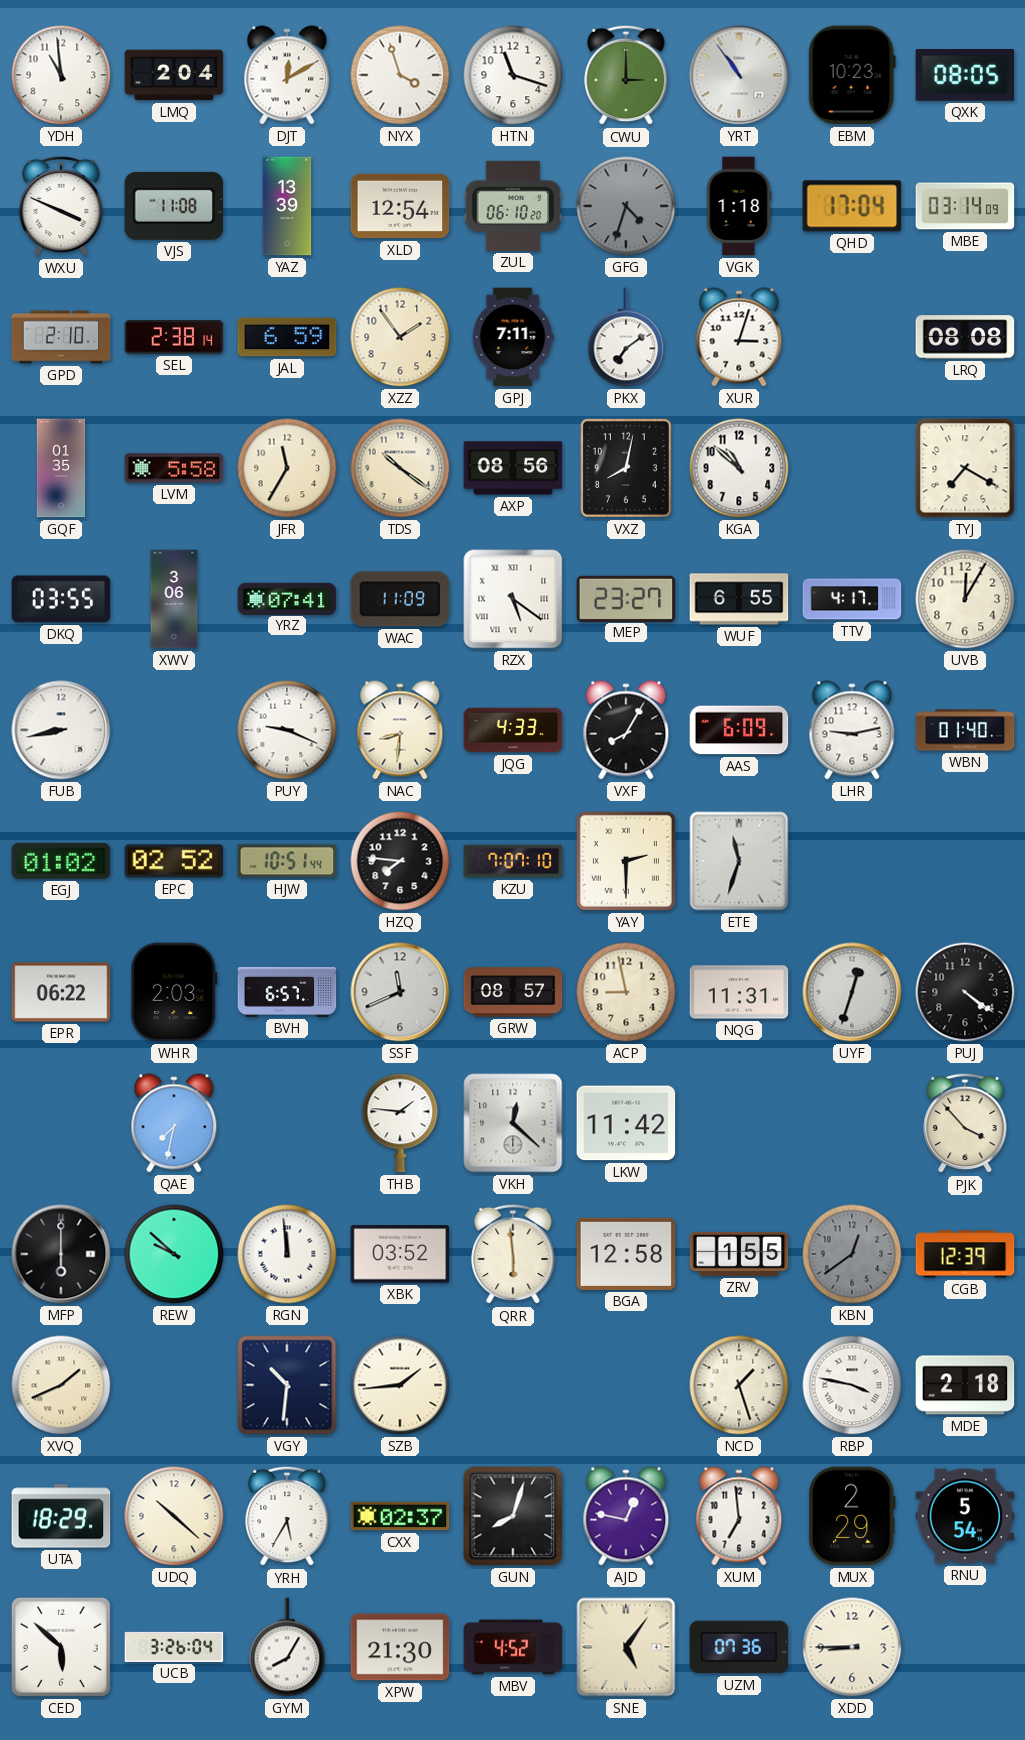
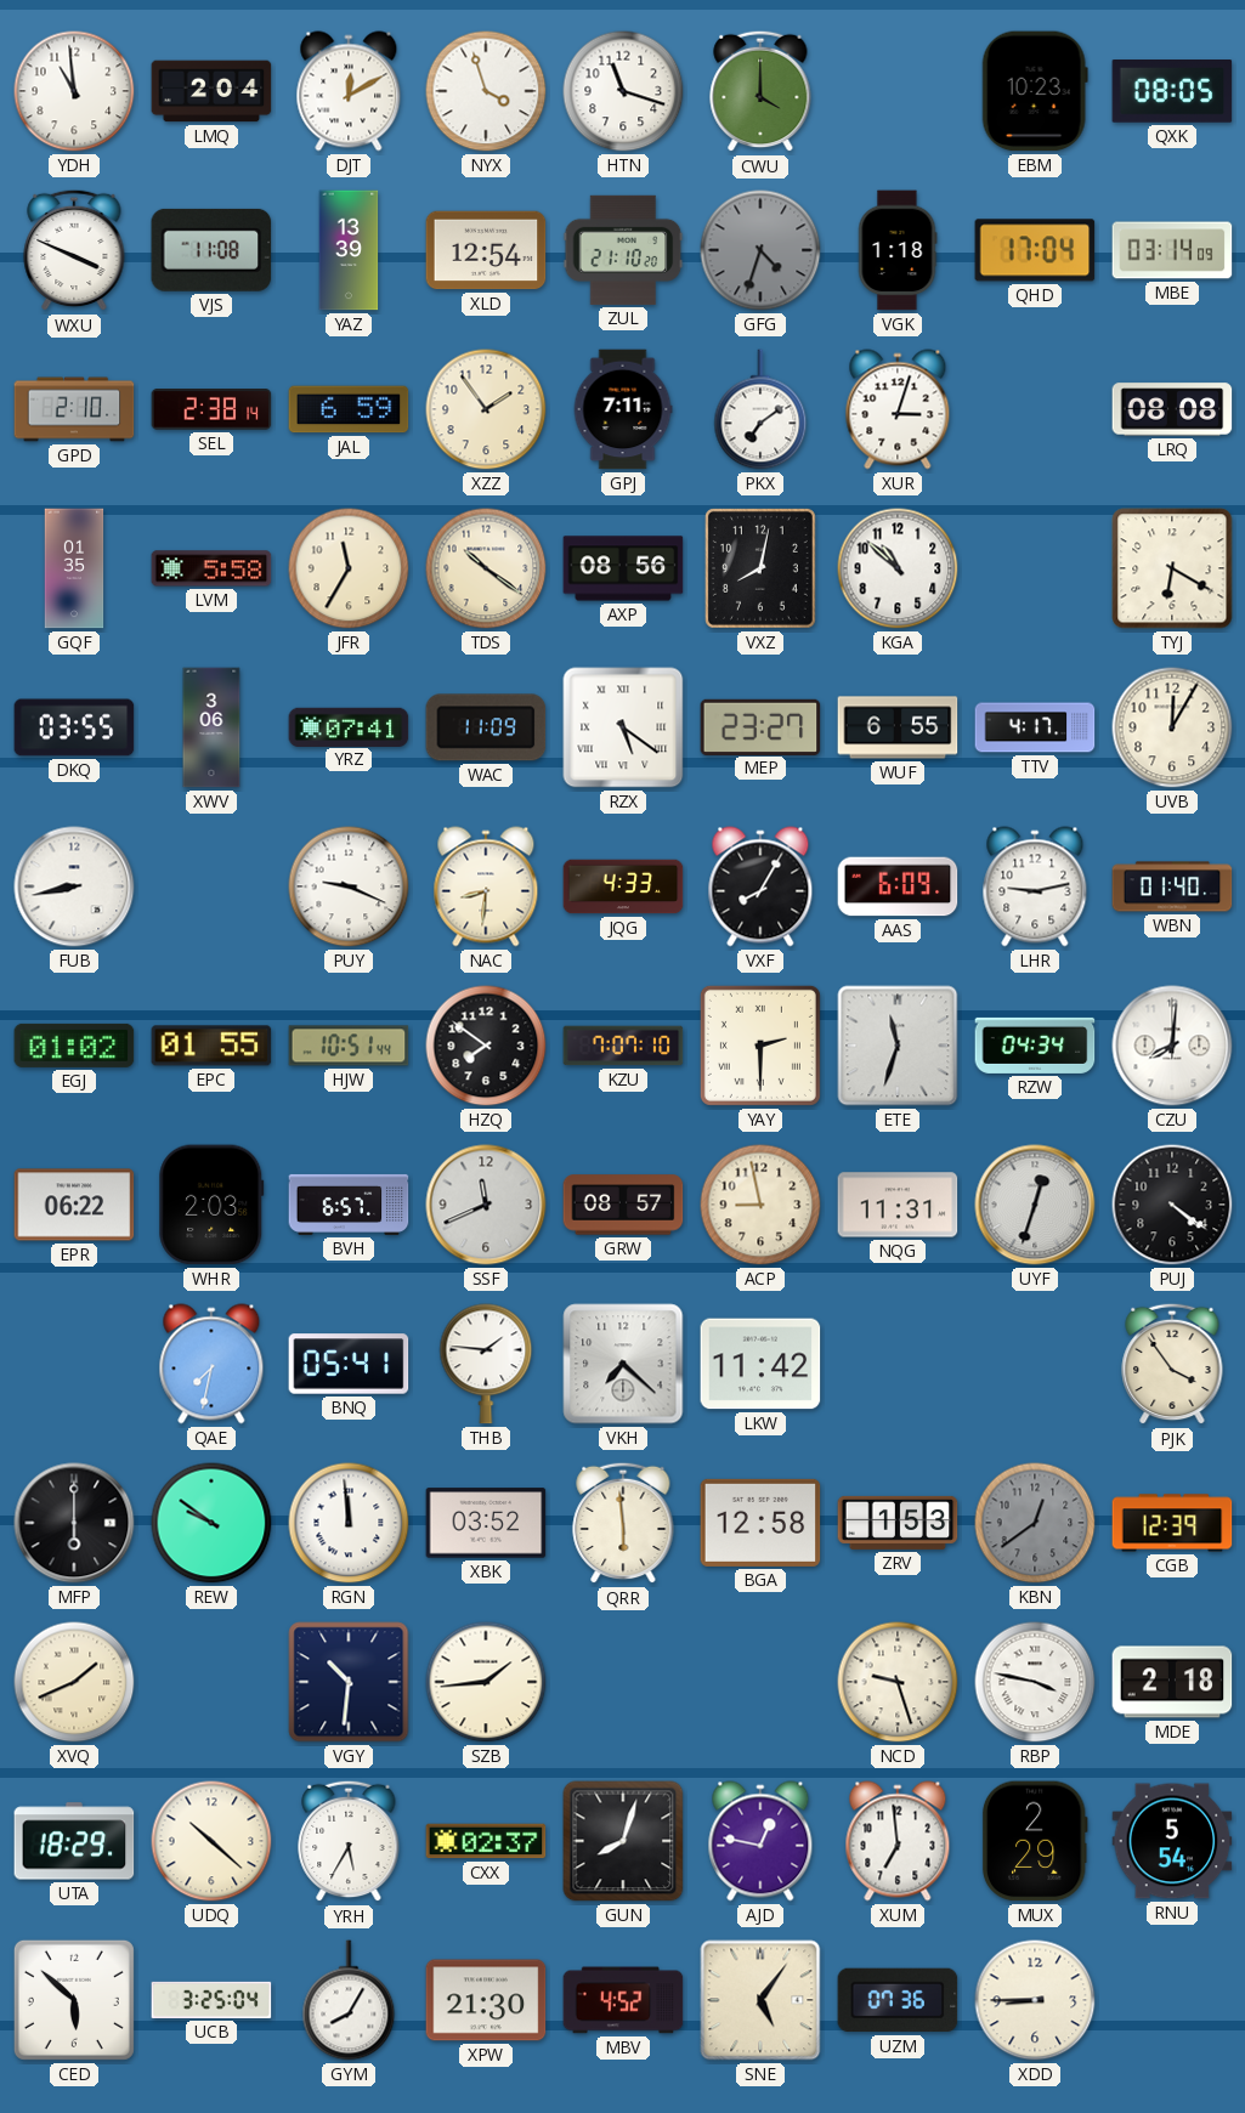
CWU: 3:00 -> 4:00
YRT: 10:54 -> none
ZUL: 06:10 -> 21:10
TYJ: 7:20 -> 6:20
EPC: 02:52 -> 01:55
HZQ: 7:46 -> 7:51
RZW: none -> 04:34
CZU: none -> 8:01
BNQ: none -> 05:41
VKH: 12:22 -> 7:22
PJK: 3:53 -> 3:54
REW: 9:52 -> 9:51
ZRV: 1:55 -> 1:53
NCD: 1:27 -> 9:27
UCB: 3:26 -> 3:25
